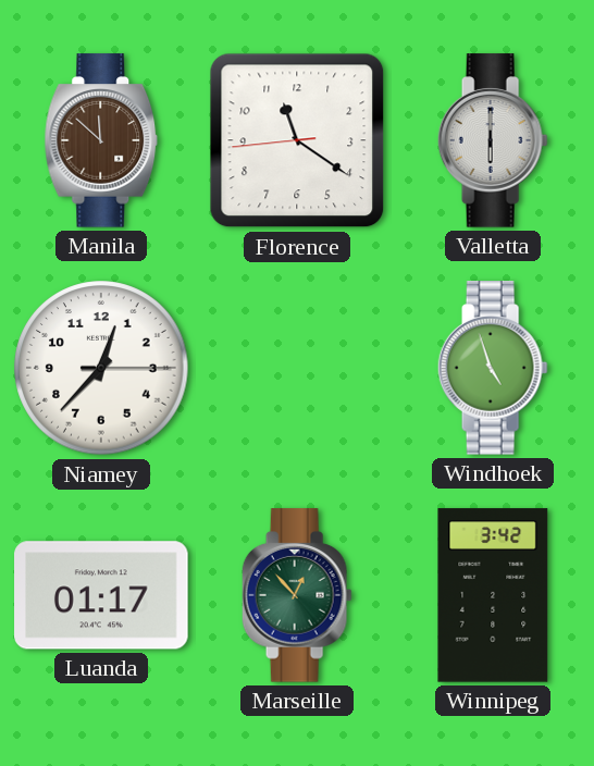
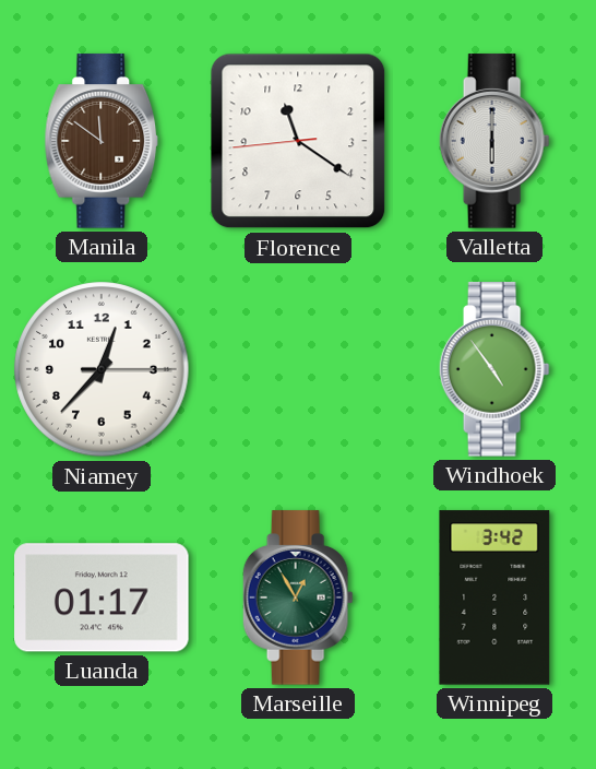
Manila: 11:52 -> 11:51
Windhoek: 4:57 -> 4:54
Marseille: 12:53 -> 12:55
